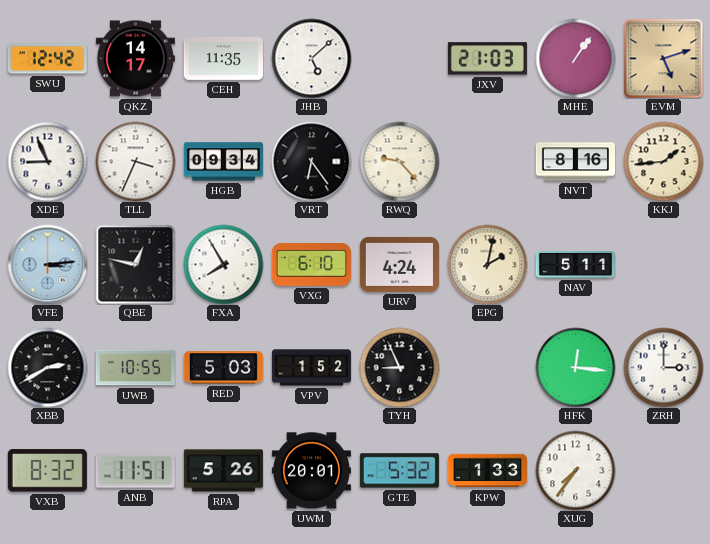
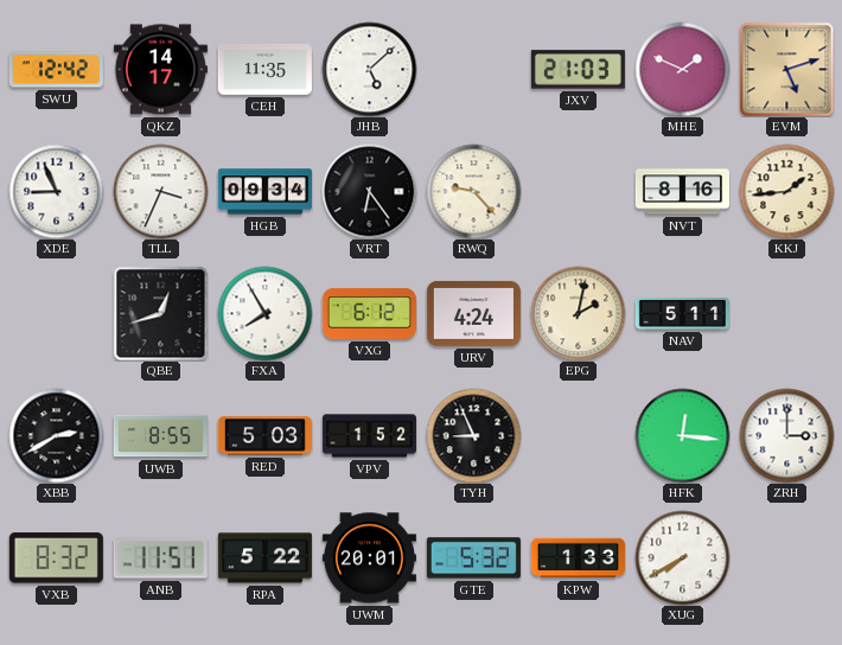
MHE: 1:06 -> 1:49
VFE: 3:14 -> none
QBE: 12:47 -> 12:42
VXG: 6:10 -> 6:12
UWB: 10:55 -> 8:55
RPA: 5:26 -> 5:22
XUG: 7:36 -> 7:40
